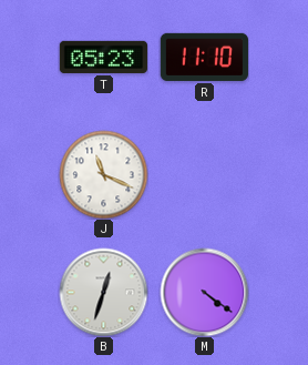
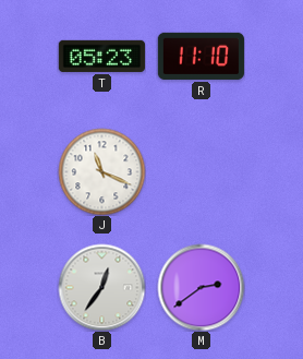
B: 12:33 -> 12:36
M: 4:21 -> 2:39
